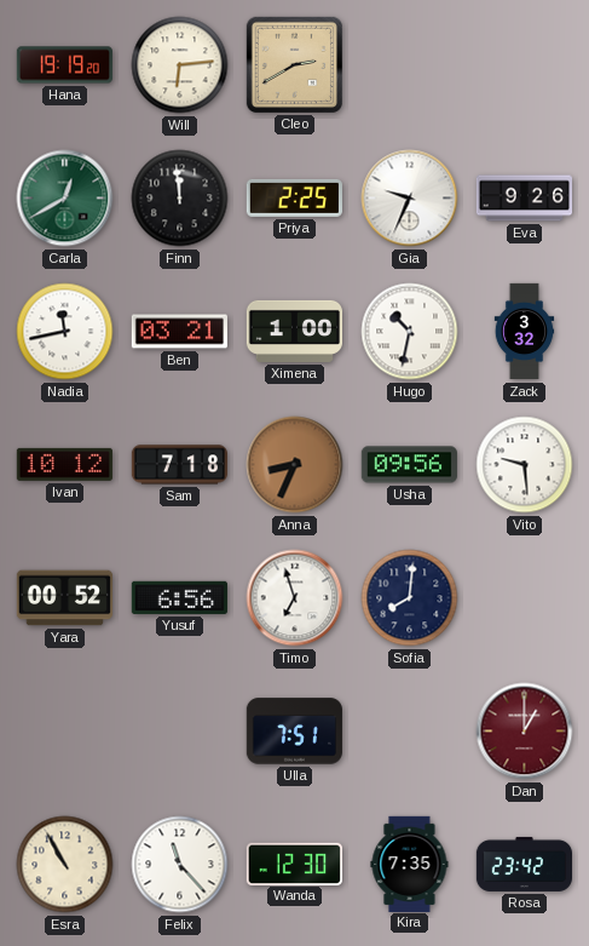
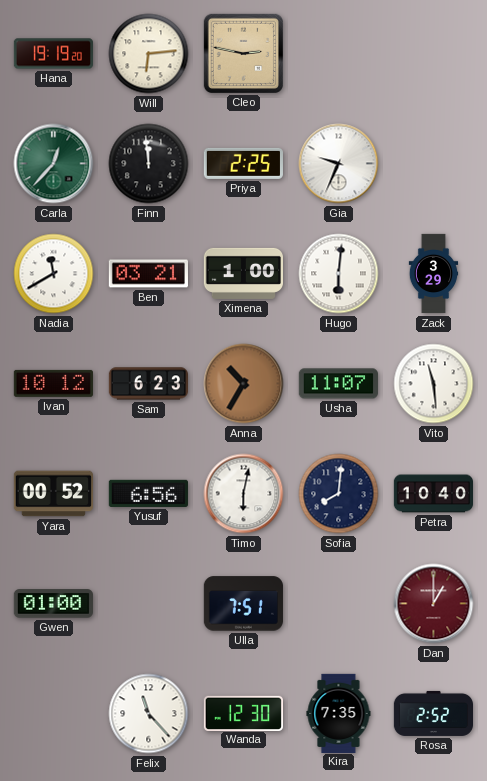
Cleo: 2:40 -> 2:47
Carla: 12:40 -> 12:37
Eva: 9:26 -> none
Nadia: 11:43 -> 11:40
Hugo: 10:32 -> 6:01
Zack: 3:32 -> 3:29
Sam: 7:18 -> 6:23
Anna: 8:34 -> 10:35
Usha: 09:56 -> 11:07
Vito: 9:29 -> 11:29
Timo: 6:57 -> 6:02
Petra: none -> 10:40
Gwen: none -> 01:00
Esra: 10:55 -> none
Rosa: 23:42 -> 2:52
